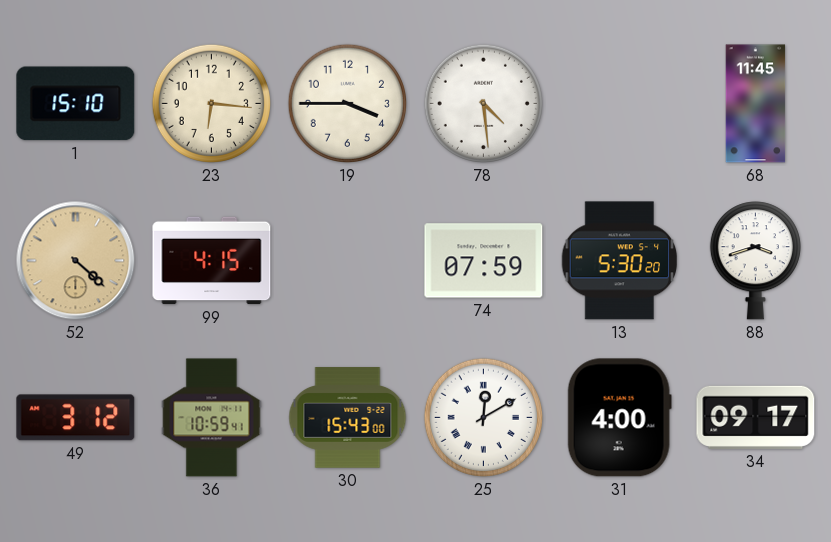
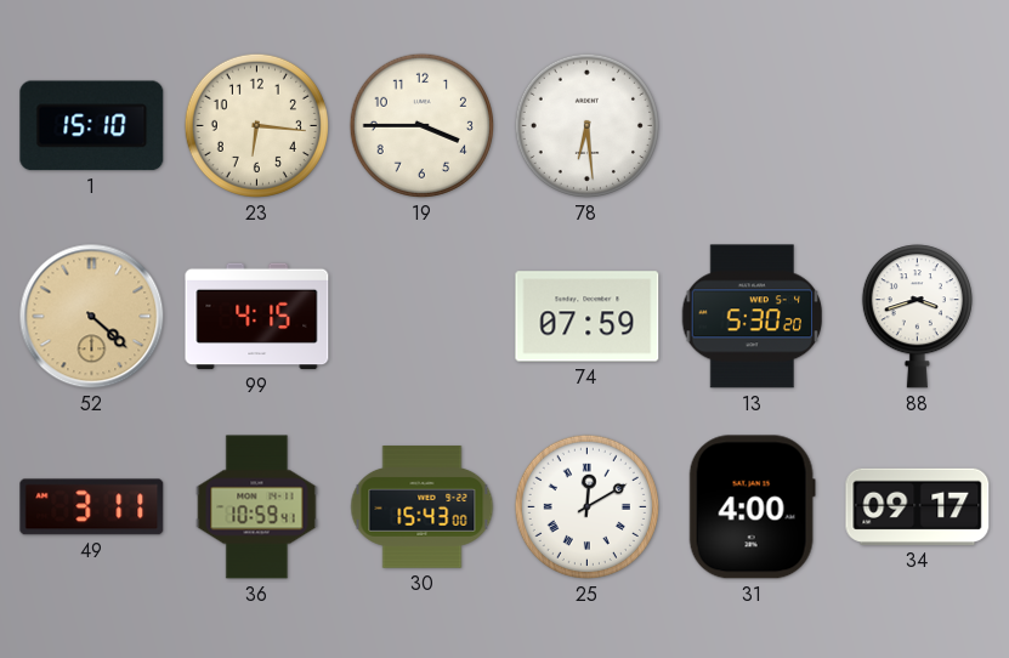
78: 4:29 -> 6:29
68: 11:45 -> none
49: 3:12 -> 3:11
